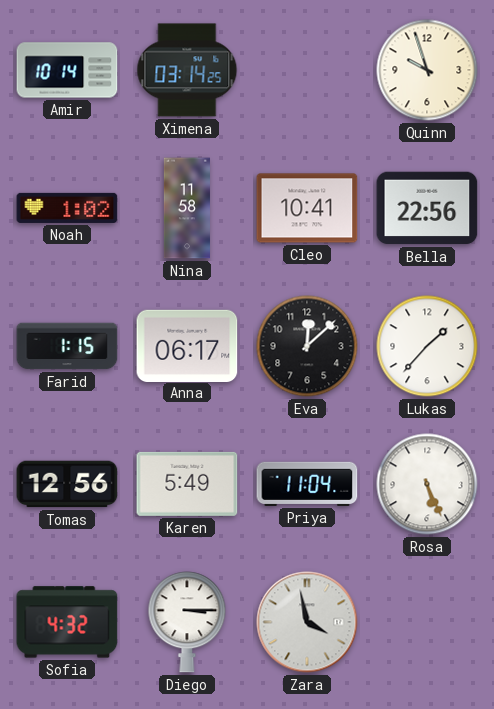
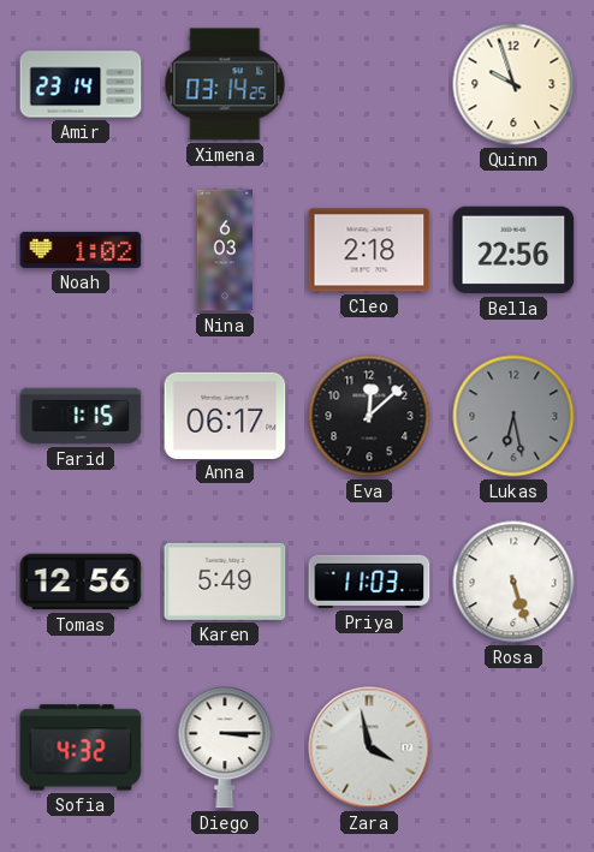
Amir: 10:14 -> 23:14
Nina: 11:58 -> 6:03
Cleo: 10:41 -> 2:18
Lukas: 1:37 -> 6:28
Lukas dial: white -> grey
Priya: 11:04 -> 11:03
Rosa: 5:26 -> 5:27
